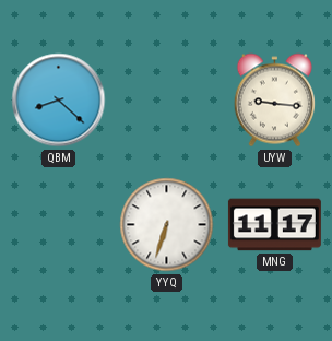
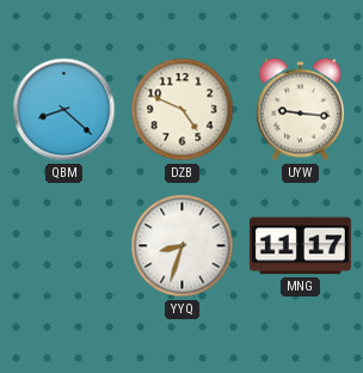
DZB: none -> 4:49
YYQ: 6:33 -> 8:33
